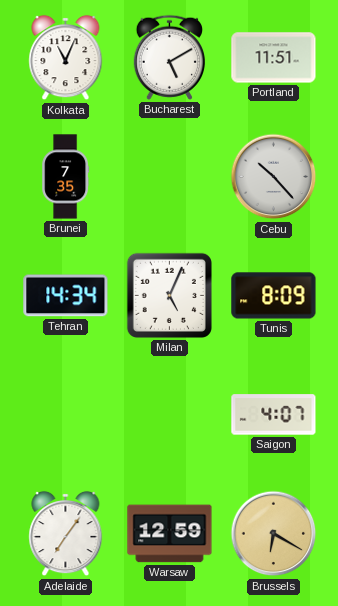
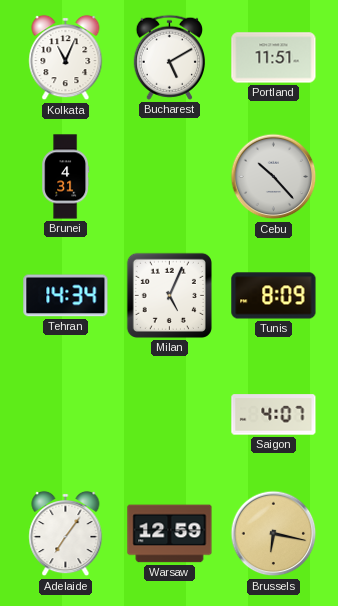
Brunei: 7:35 -> 4:31
Brussels: 6:20 -> 6:17
